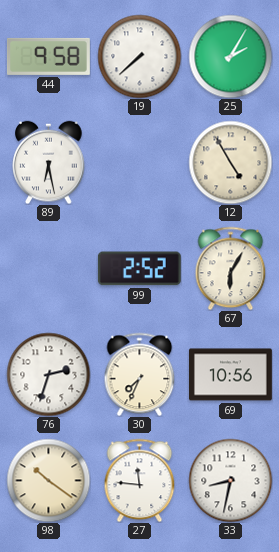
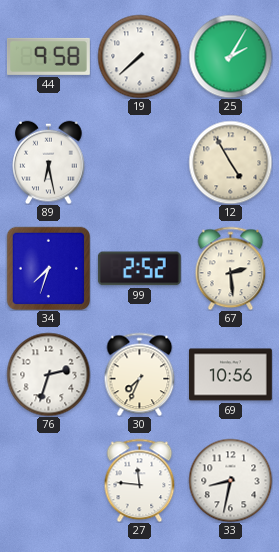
34: none -> 7:33
67: 6:05 -> 2:29
98: 10:21 -> none
